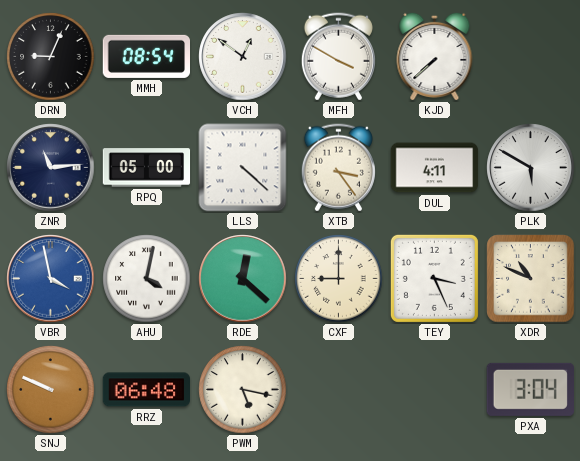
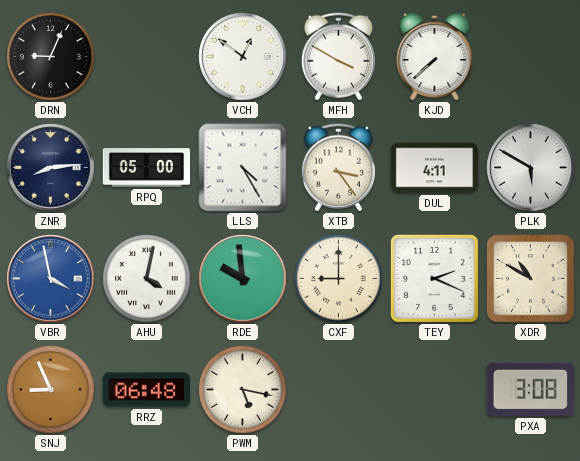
MMH: 08:54 -> none
ZNR: 11:14 -> 8:14
LLS: 4:22 -> 4:25
RDE: 12:22 -> 9:59
TEY: 3:26 -> 2:19
XDR: 10:49 -> 10:50
SNJ: 9:49 -> 8:56
PXA: 3:04 -> 3:08
